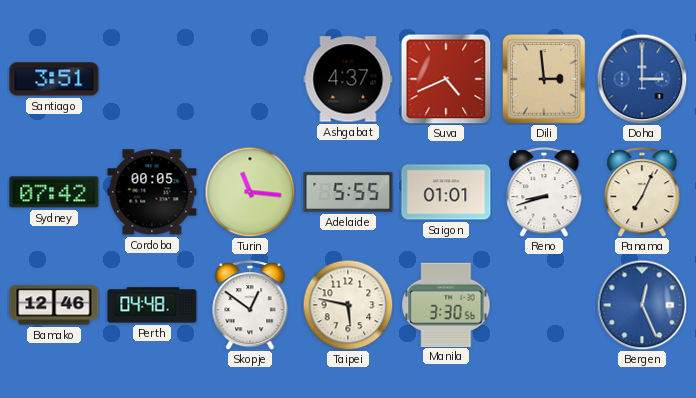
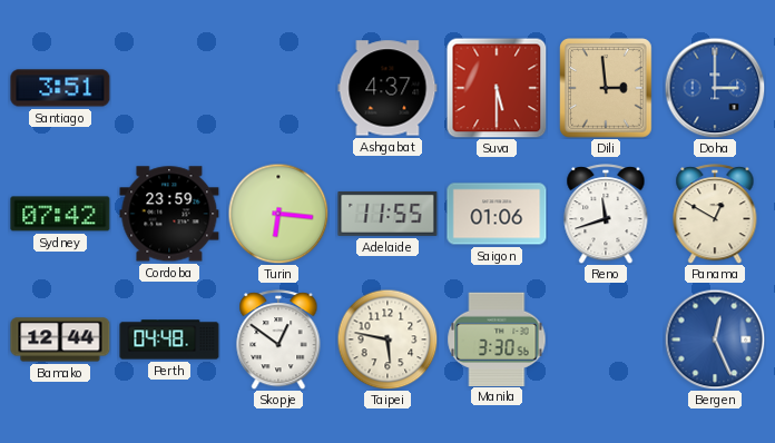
Suva: 4:41 -> 5:30
Cordoba: 00:05 -> 23:59
Turin: 11:16 -> 6:16
Adelaide: 5:55 -> 11:55
Saigon: 01:01 -> 01:06
Reno: 8:42 -> 11:42
Panama: 7:04 -> 12:50
Bamako: 12:46 -> 12:44
